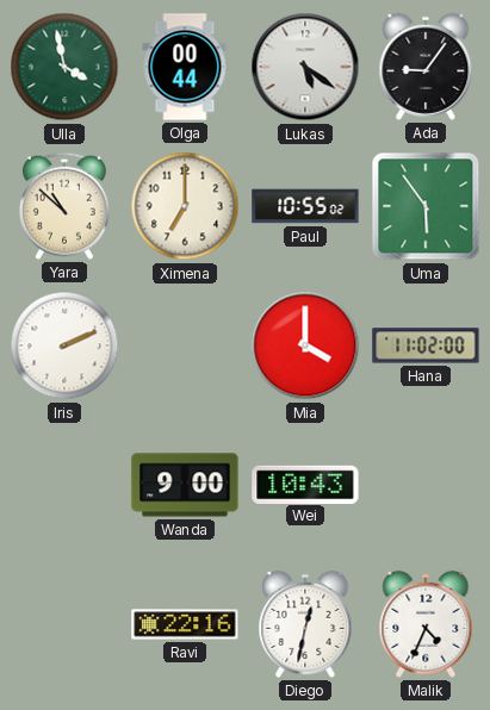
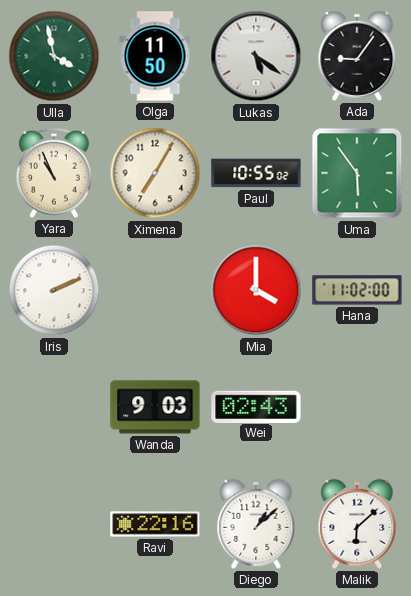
Olga: 00:44 -> 11:50
Yara: 10:52 -> 10:56
Ximena: 7:00 -> 7:05
Wanda: 9:00 -> 9:03
Wei: 10:43 -> 02:43
Diego: 12:32 -> 1:08
Malik: 4:34 -> 6:08
